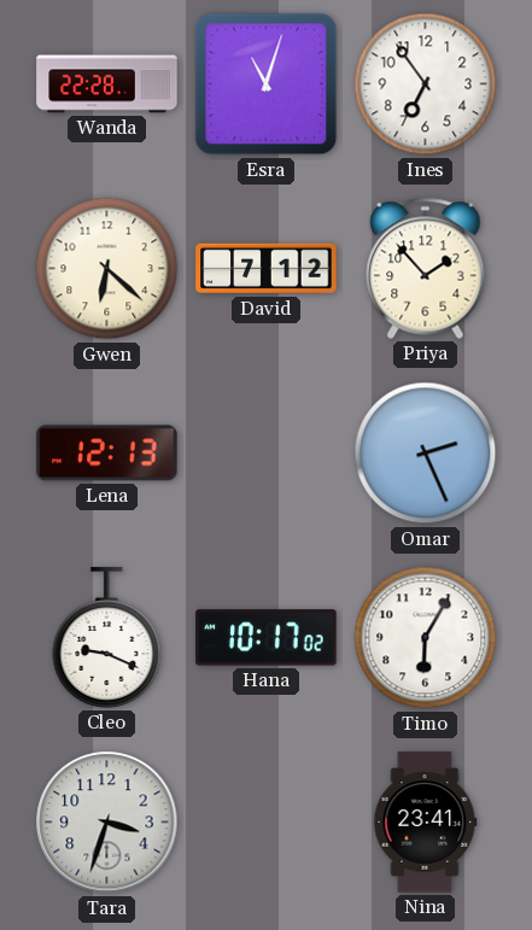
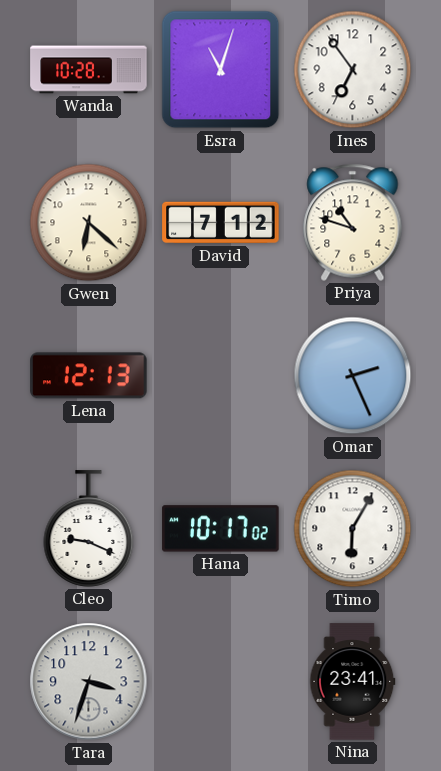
Wanda: 22:28 -> 10:28
Priya: 1:53 -> 10:48
